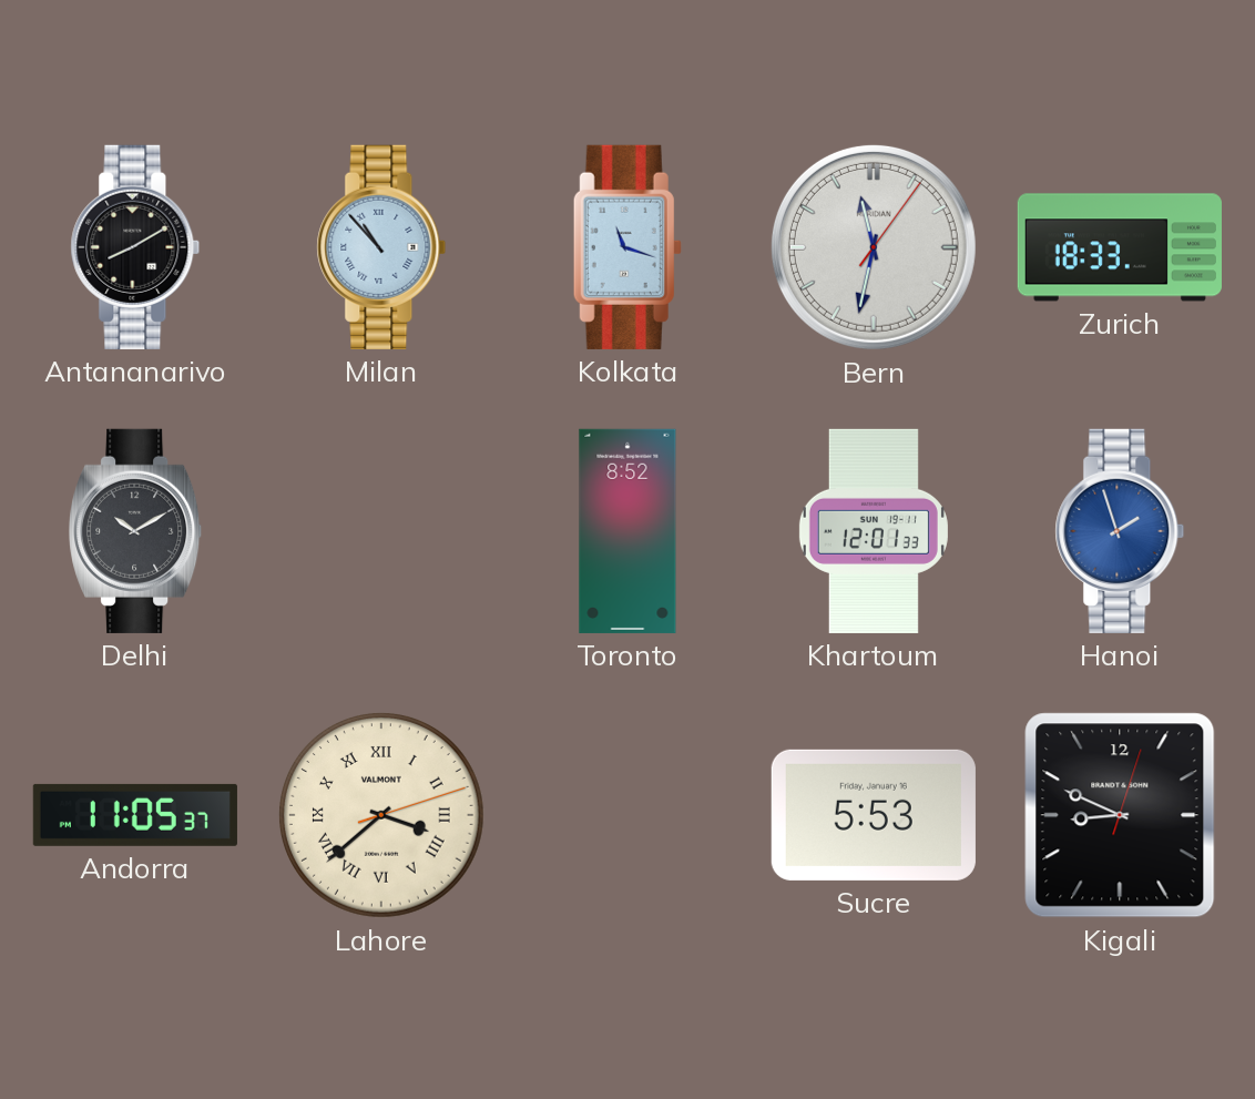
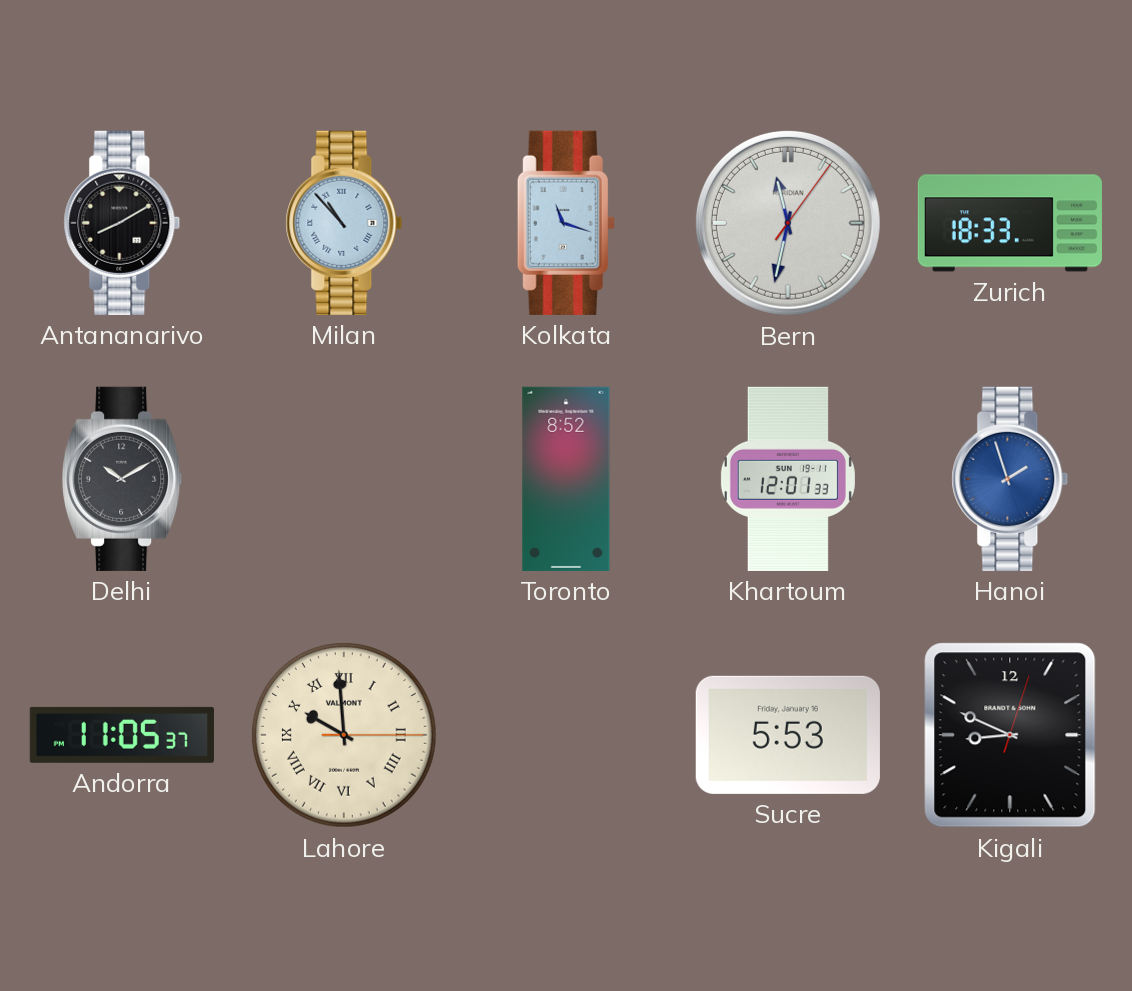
Lahore: 3:38 -> 9:59
